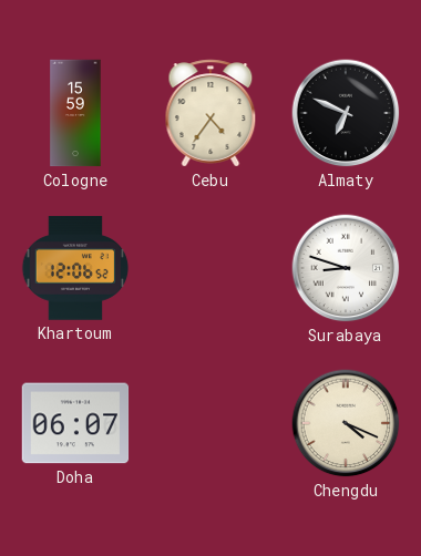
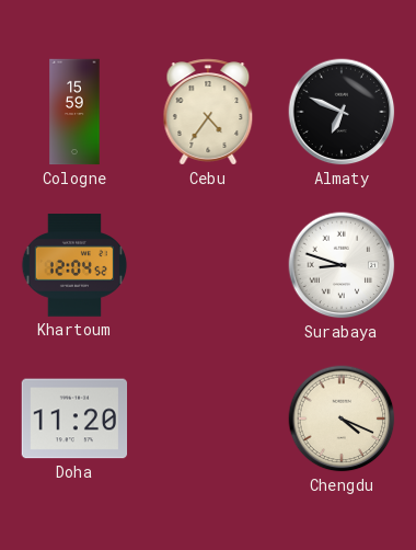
Khartoum: 12:06 -> 12:04
Doha: 06:07 -> 11:20
